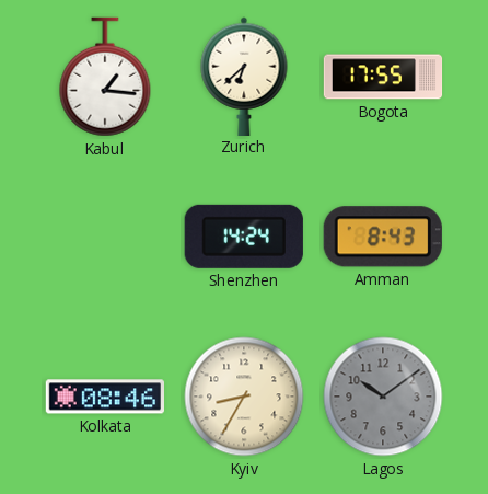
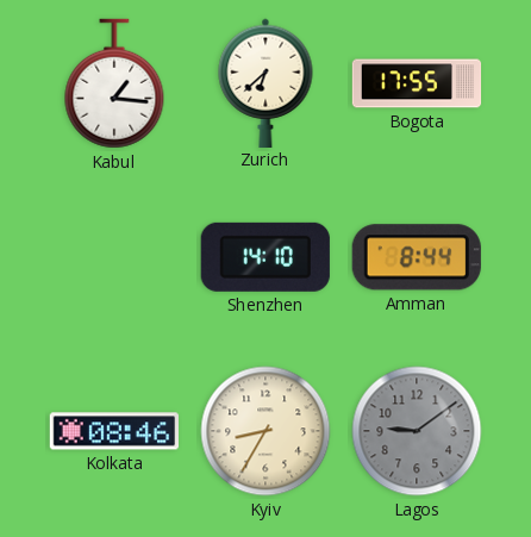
Shenzhen: 14:24 -> 14:10
Amman: 8:43 -> 8:44
Lagos: 10:09 -> 9:09
